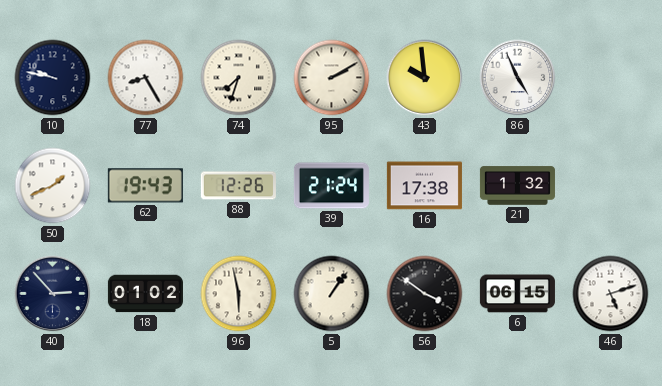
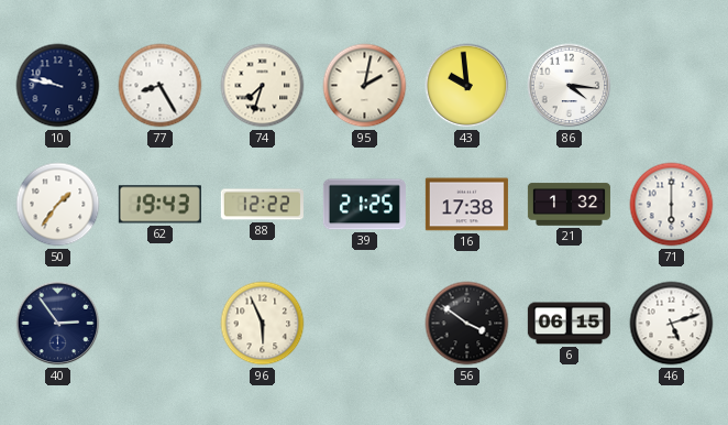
95: 2:10 -> 2:02
86: 4:56 -> 4:16
50: 1:41 -> 1:36
88: 12:26 -> 12:22
39: 21:24 -> 21:25
71: none -> 6:00
40: 2:53 -> 2:54
18: 01:02 -> none
96: 5:58 -> 5:56
5: 1:06 -> none
